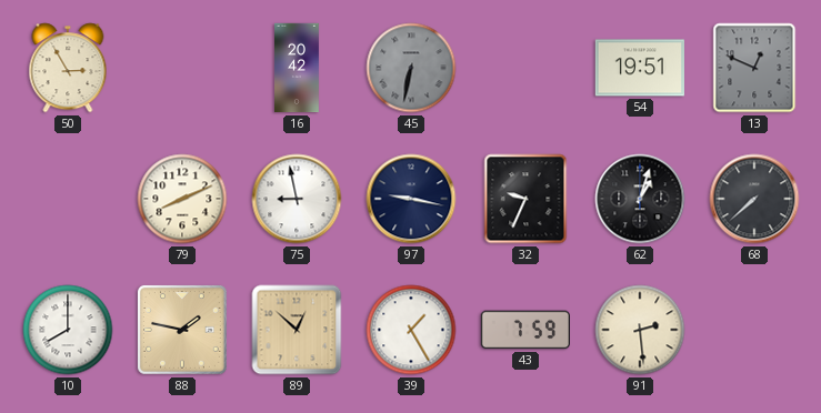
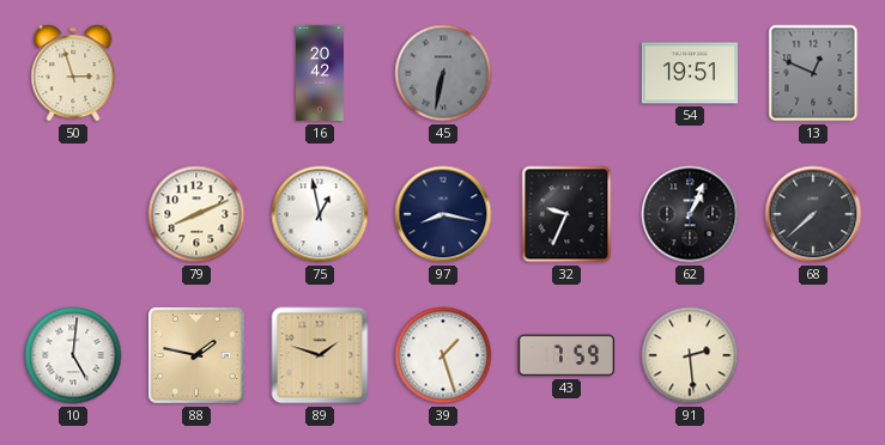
50: 2:55 -> 2:57
75: 8:58 -> 12:58
97: 9:17 -> 8:17
62: 1:03 -> 1:04
10: 8:00 -> 5:01
89: 12:52 -> 1:48
39: 1:25 -> 1:27
